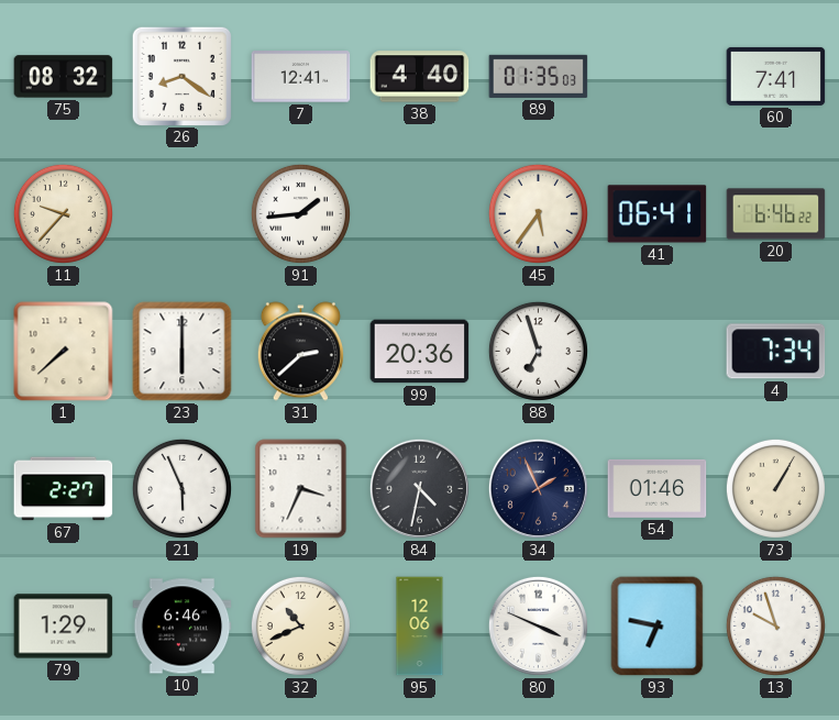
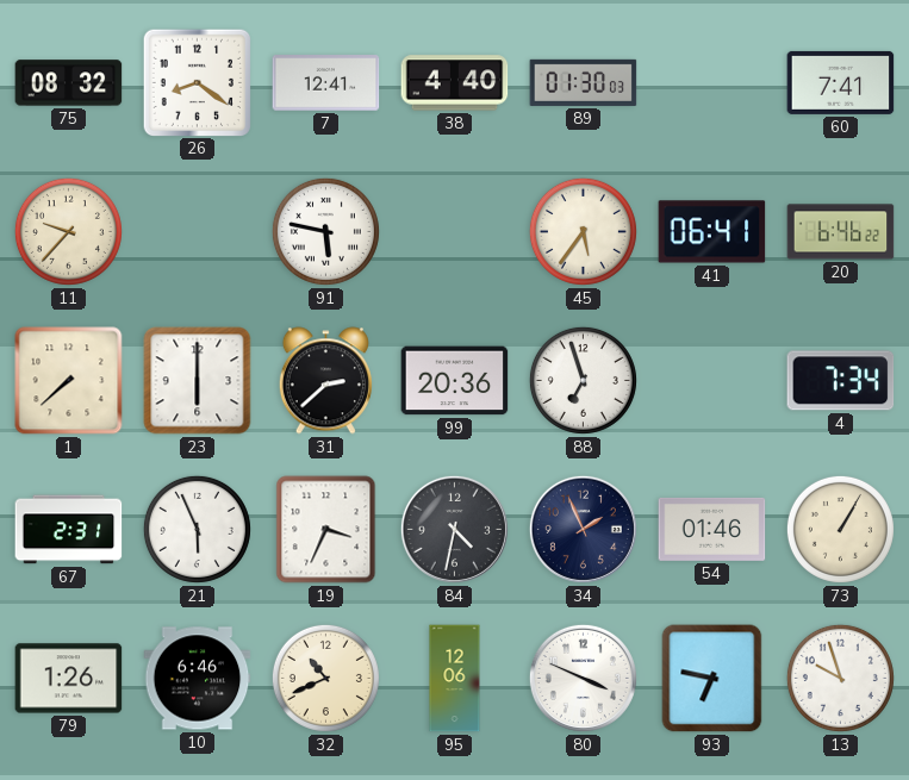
89: 01:35 -> 01:30
91: 1:44 -> 5:47
67: 2:27 -> 2:31
79: 1:29 -> 1:26
